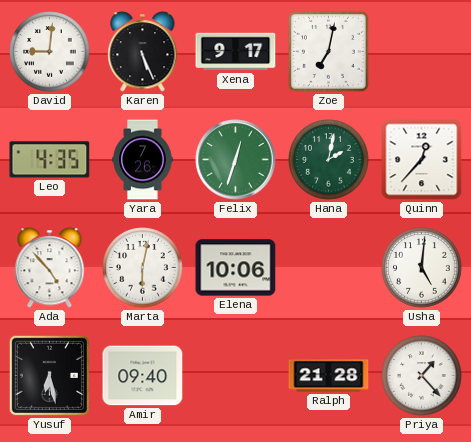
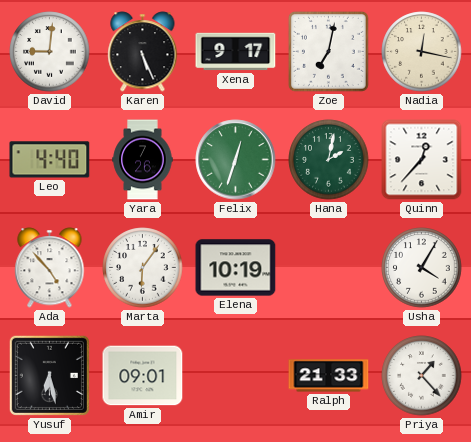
Nadia: none -> 12:17
Leo: 4:35 -> 4:40
Marta: 6:02 -> 6:06
Elena: 10:06 -> 10:19
Usha: 5:01 -> 4:05
Amir: 09:40 -> 09:01
Ralph: 21:28 -> 21:33
